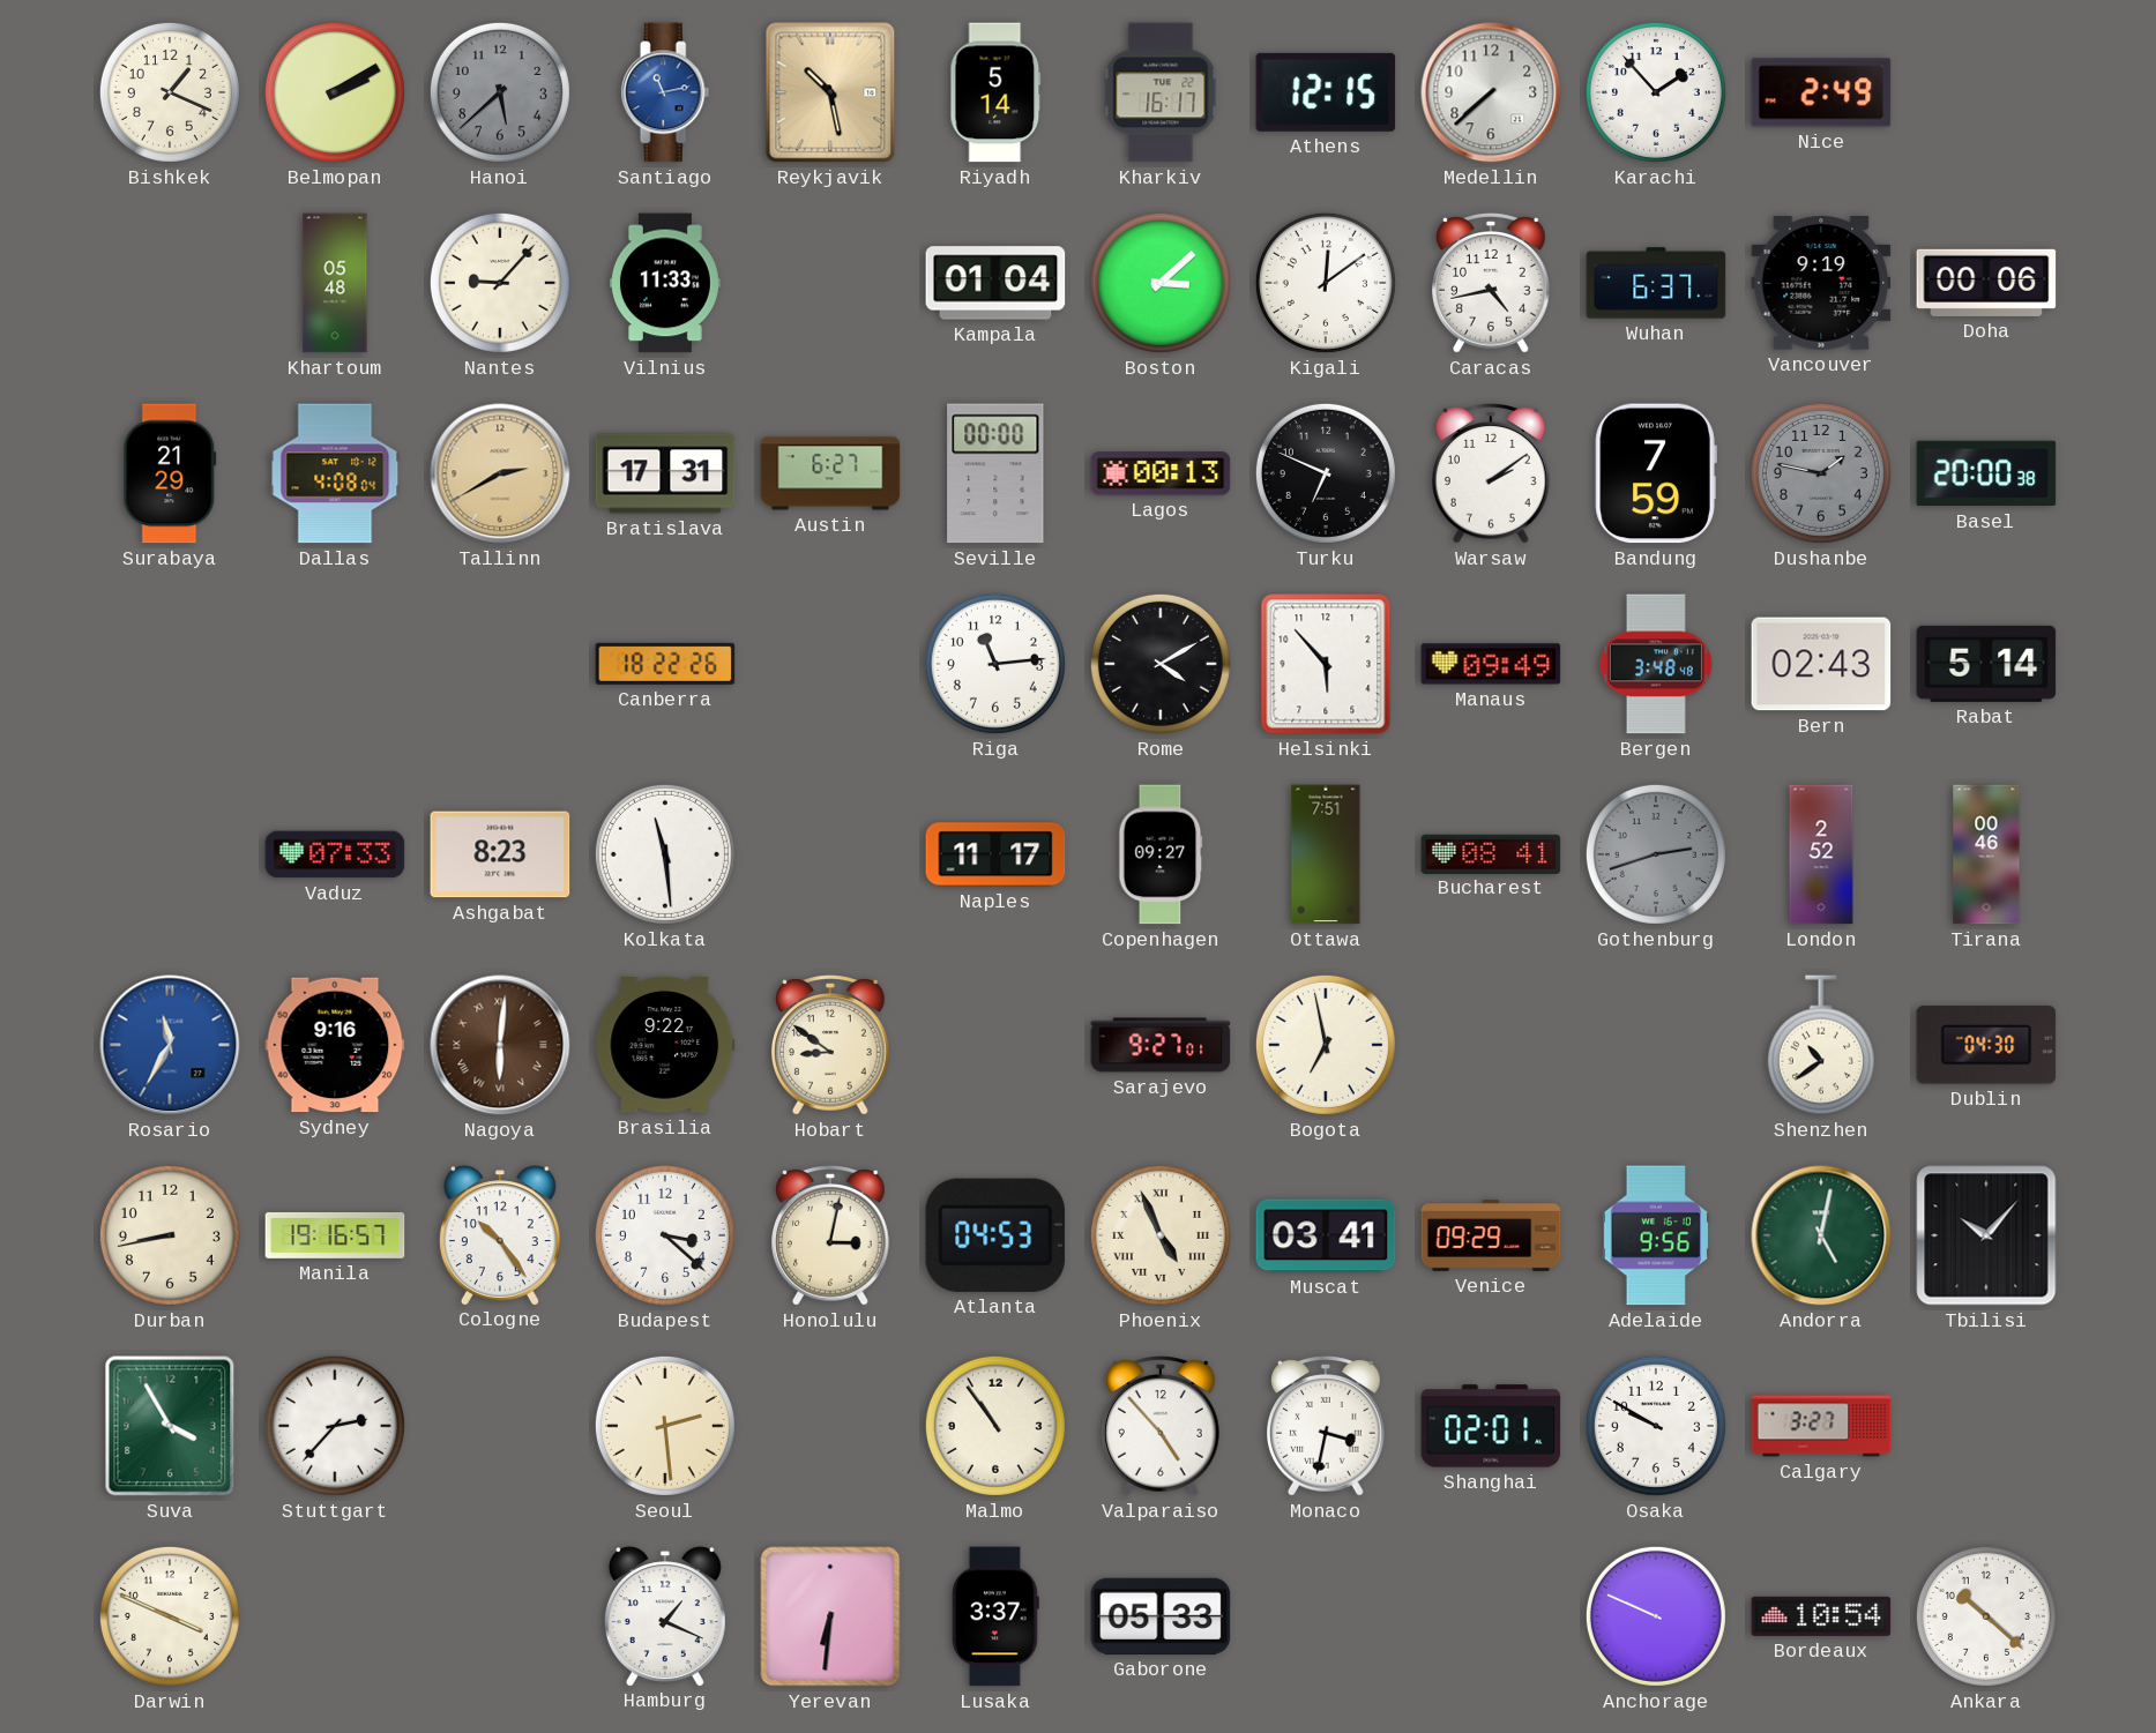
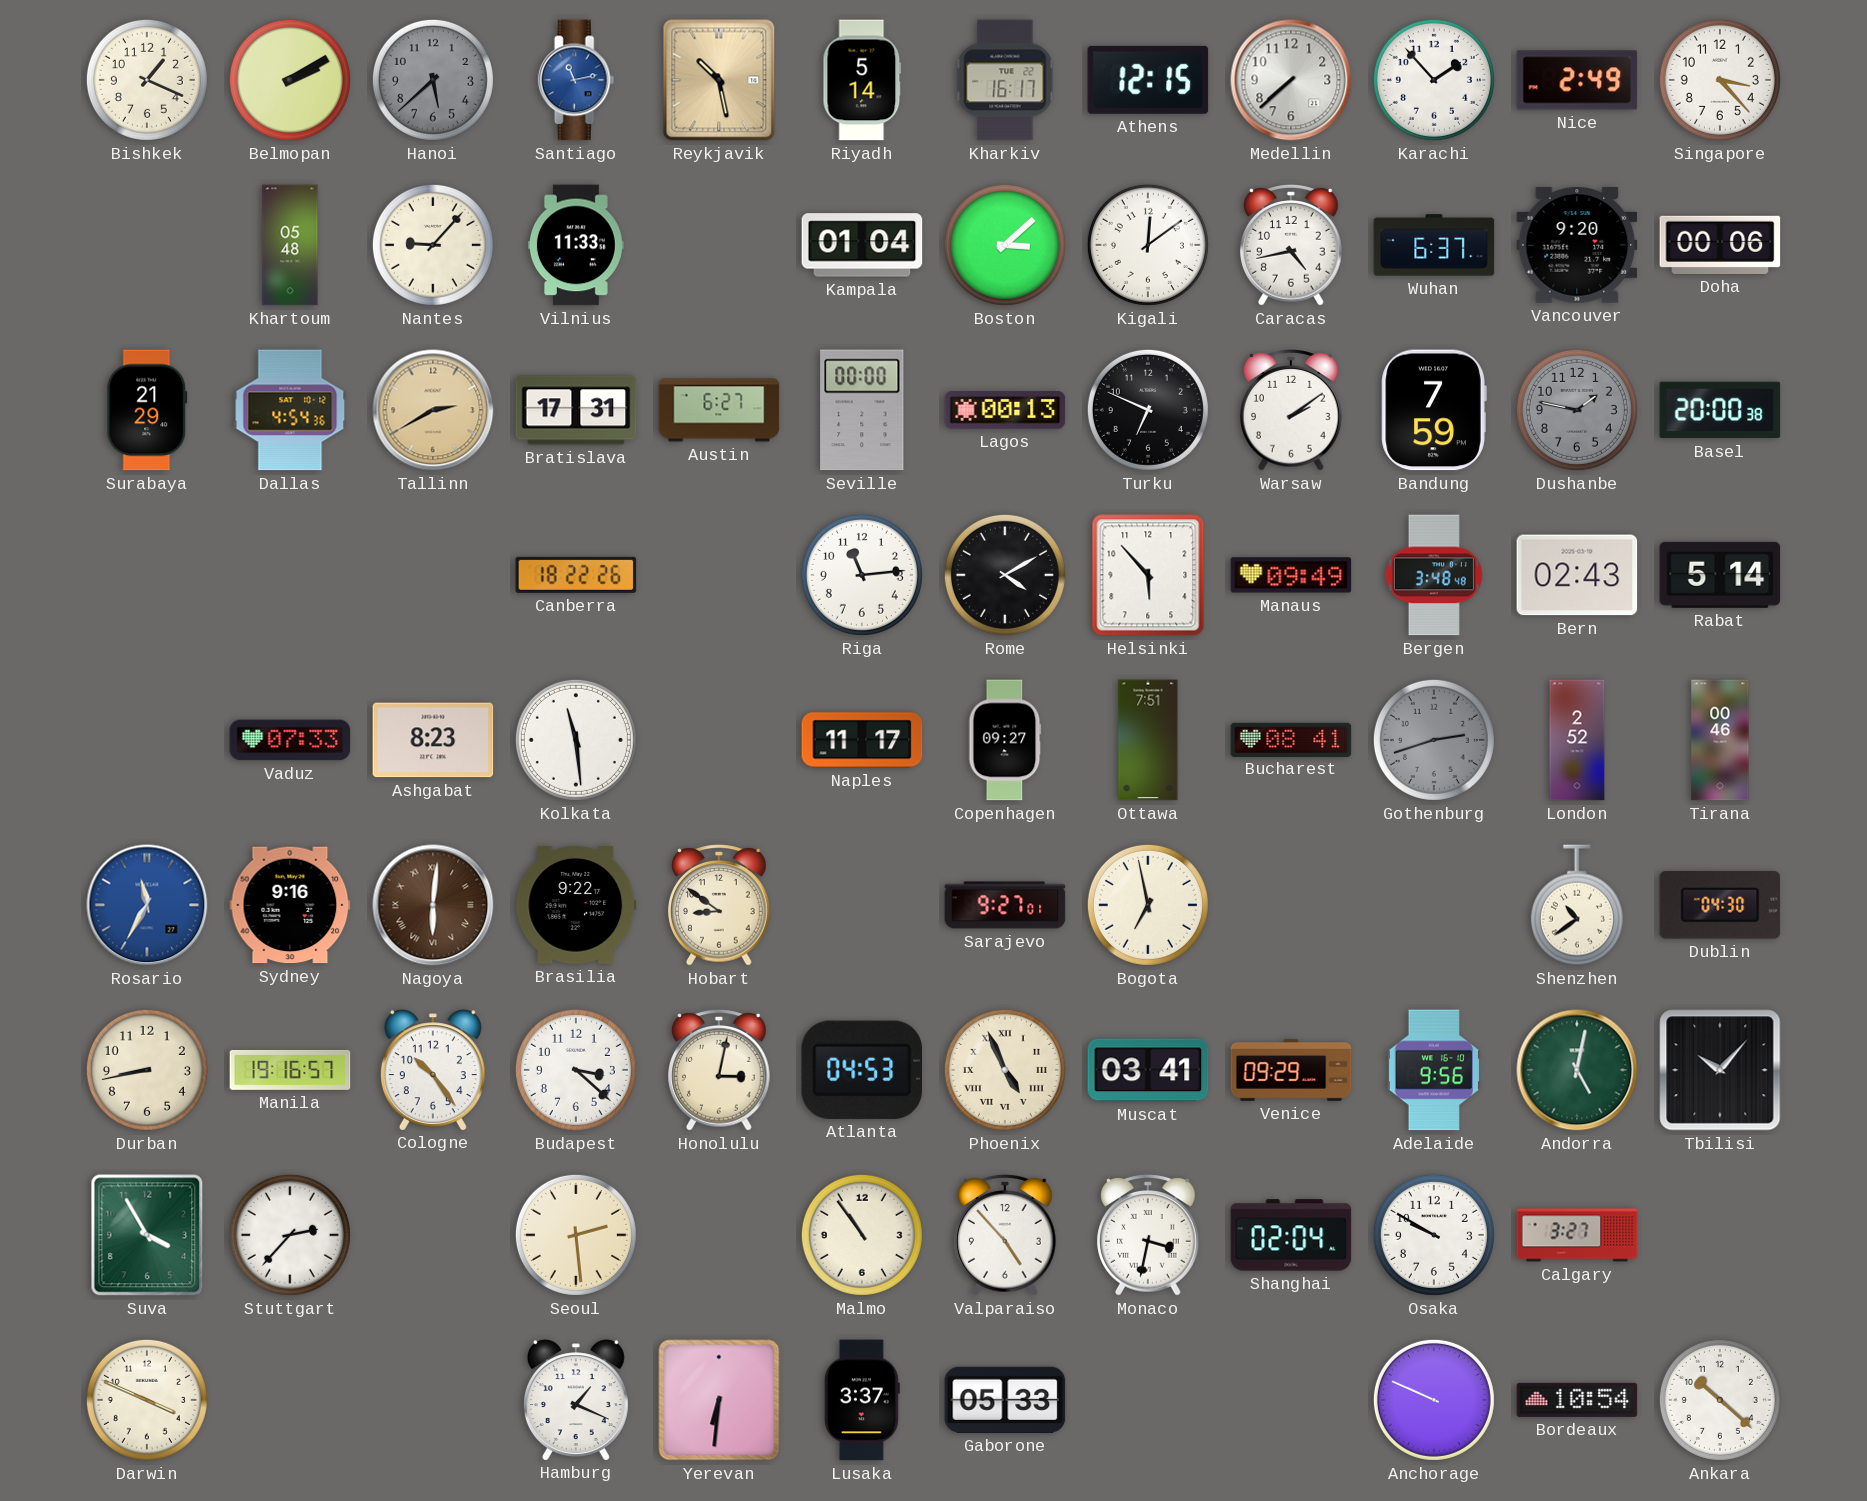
Singapore: none -> 3:23
Vancouver: 9:19 -> 9:20
Dallas: 4:08 -> 4:54
Shanghai: 02:01 -> 02:04
